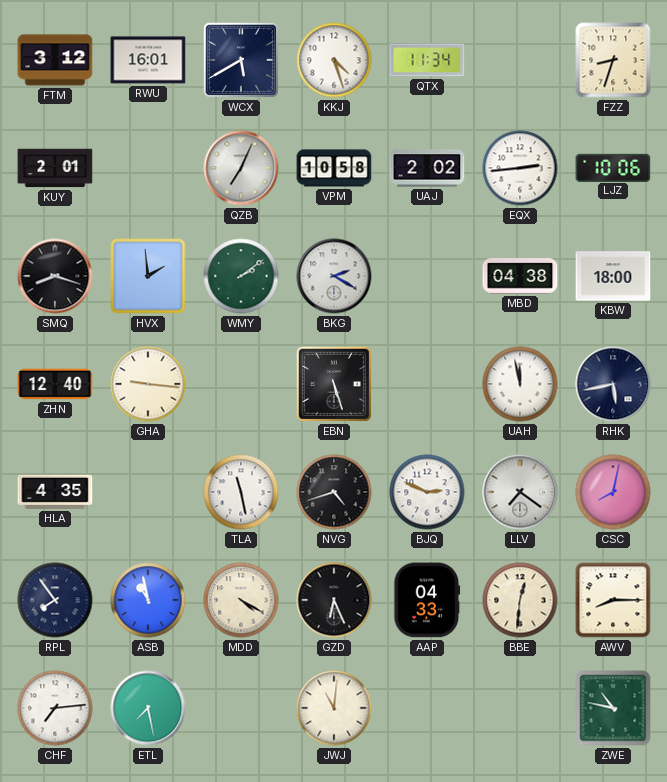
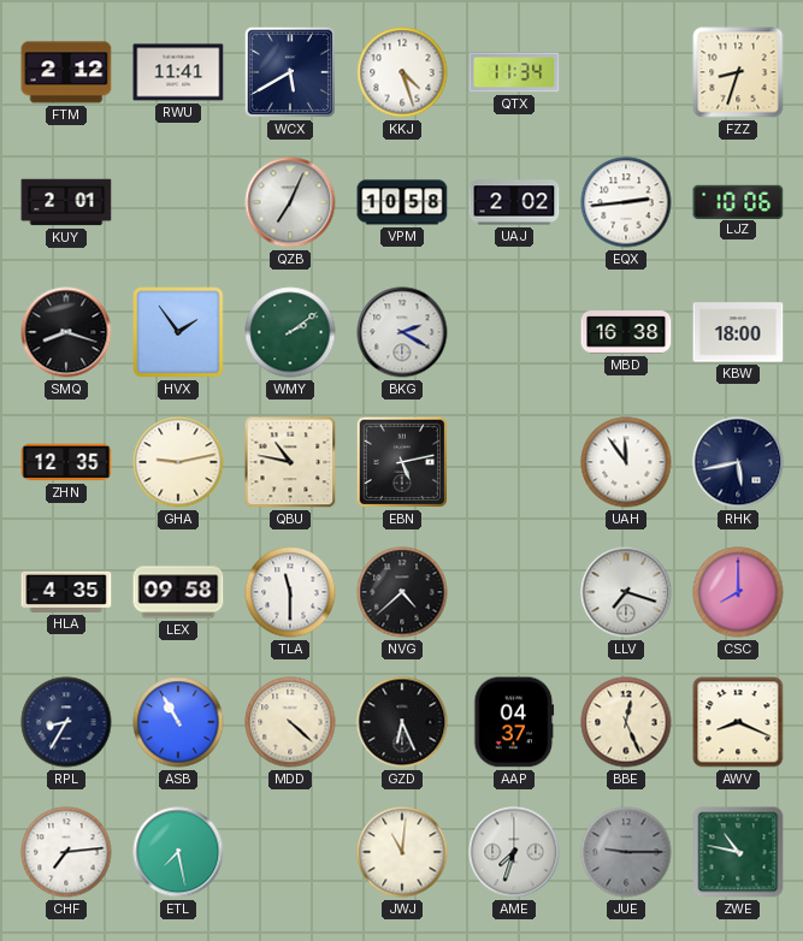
FTM: 3:12 -> 2:12
RWU: 16:01 -> 11:41
HVX: 1:59 -> 1:54
MBD: 04:38 -> 16:38
ZHN: 12:40 -> 12:35
GHA: 9:16 -> 9:13
QBU: none -> 10:47
EBN: 5:27 -> 5:13
UAH: 11:58 -> 11:54
LEX: none -> 09:58
TLA: 11:28 -> 11:30
NVG: 4:42 -> 4:38
BJQ: 2:49 -> none
LLV: 7:21 -> 7:18
CSC: 8:02 -> 8:00
RPL: 7:54 -> 8:35
ASB: 10:58 -> 10:55
MDD: 4:20 -> 4:22
AAP: 04:33 -> 04:37
BBE: 12:31 -> 12:26
AWV: 8:15 -> 8:19
AME: none -> 7:33
JUE: none -> 9:15
